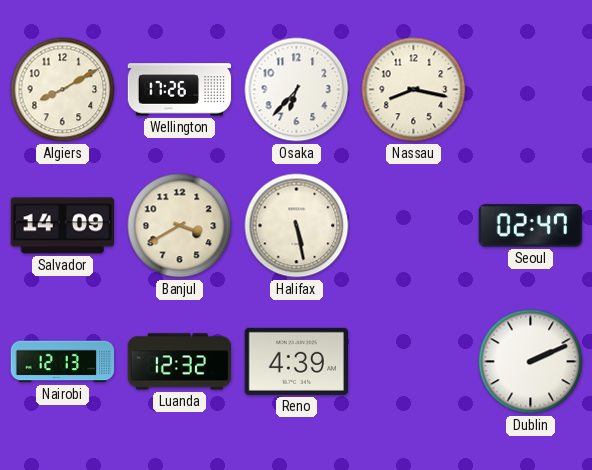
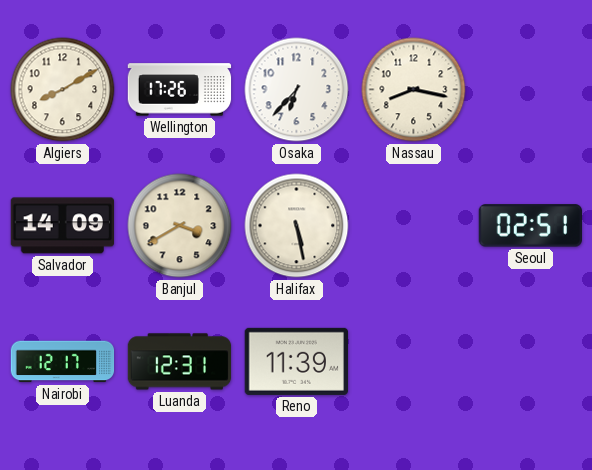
Seoul: 02:47 -> 02:51
Nairobi: 12:13 -> 12:17
Luanda: 12:32 -> 12:31
Reno: 4:39 -> 11:39
Dublin: 2:11 -> none
